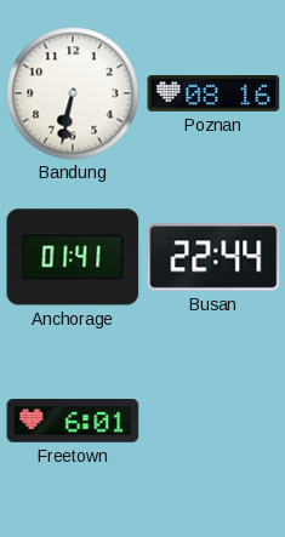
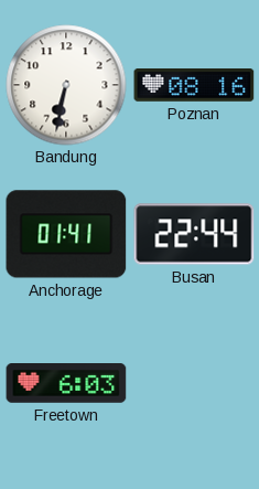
Freetown: 6:01 -> 6:03
